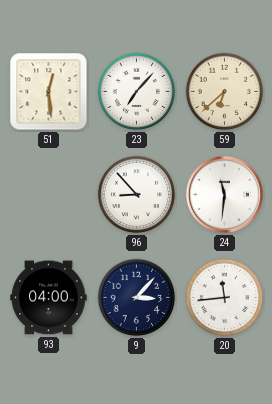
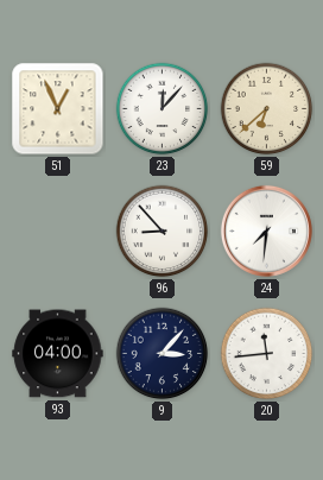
51: 12:29 -> 12:56
23: 7:07 -> 12:07
24: 11:31 -> 7:31
